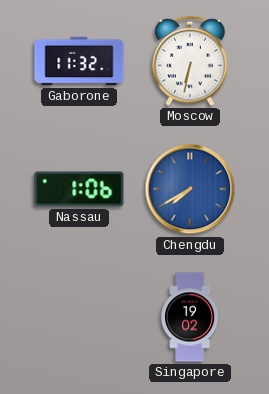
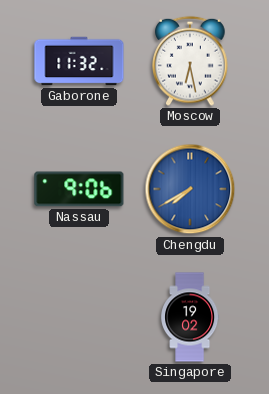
Moscow: 6:32 -> 6:28
Nassau: 1:06 -> 9:06
